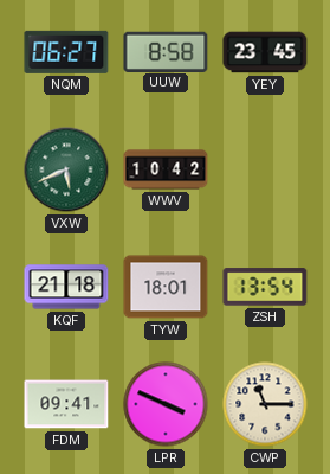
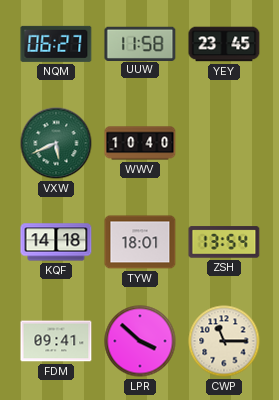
UUW: 8:58 -> 11:58
WWV: 10:42 -> 10:40
KQF: 21:18 -> 14:18
LPR: 3:49 -> 3:52
